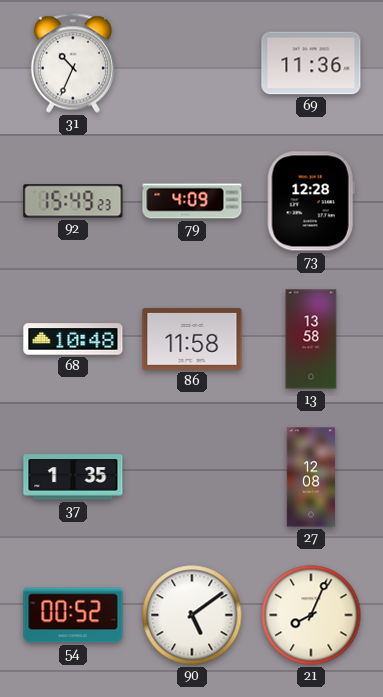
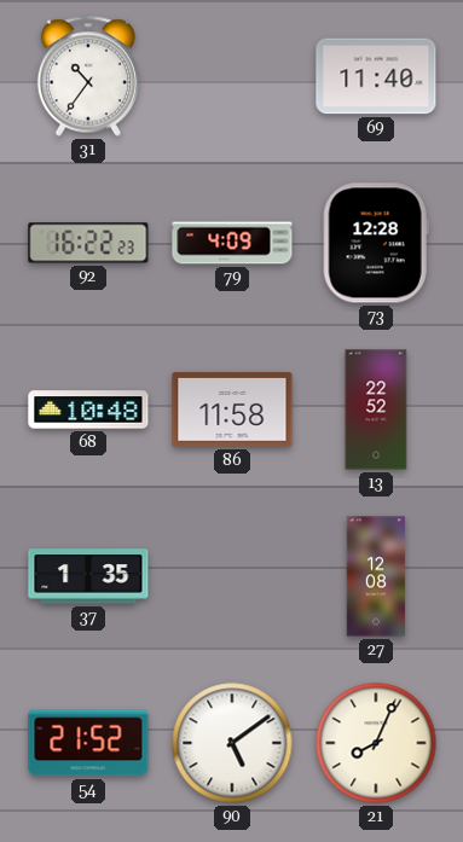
31: 10:34 -> 10:36
69: 11:36 -> 11:40
92: 15:49 -> 16:22
13: 13:58 -> 22:52
54: 00:52 -> 21:52
